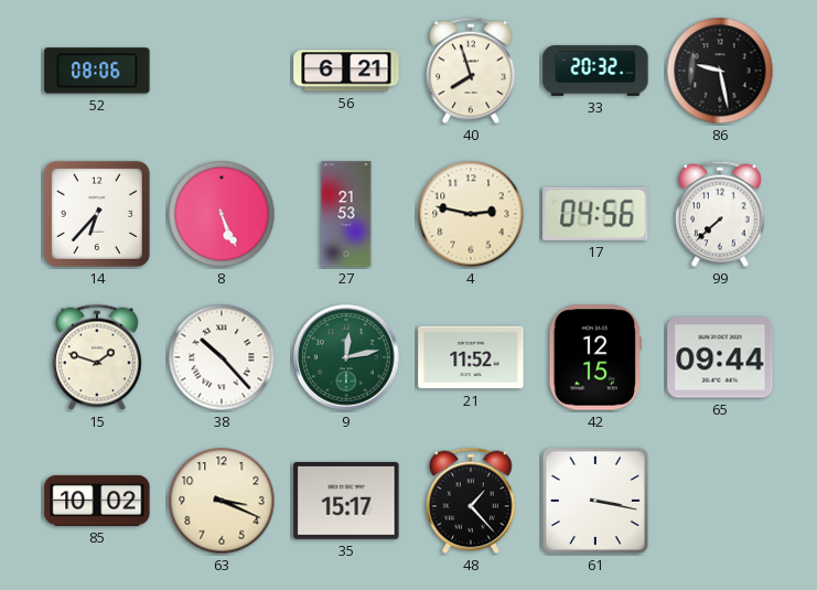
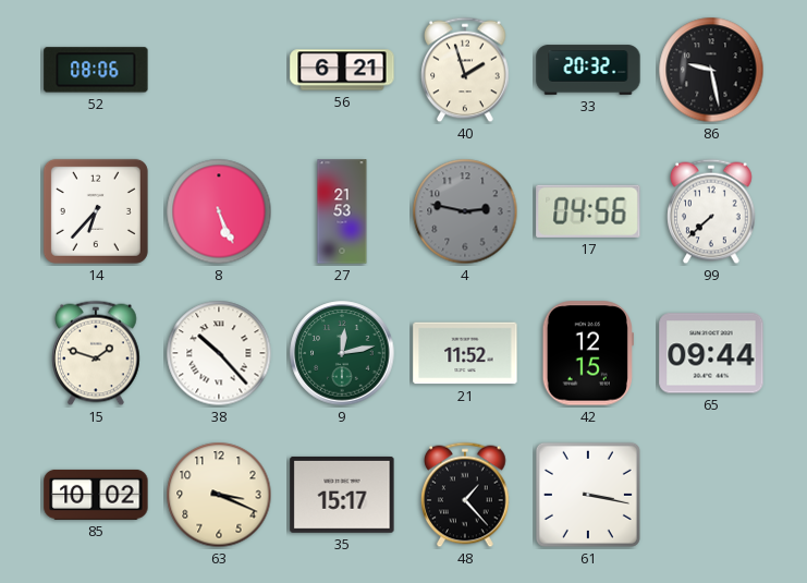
40: 7:57 -> 1:57
4 dial: cream -> grey
